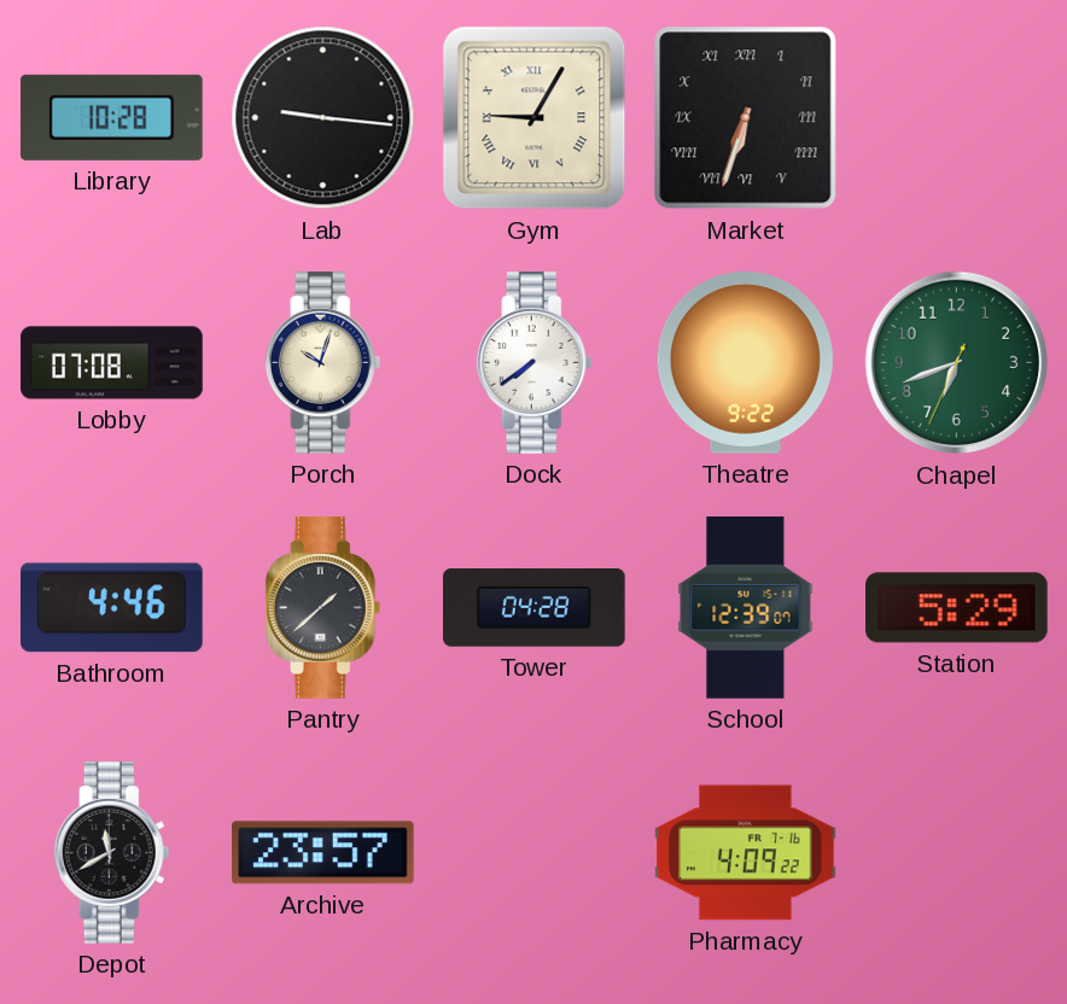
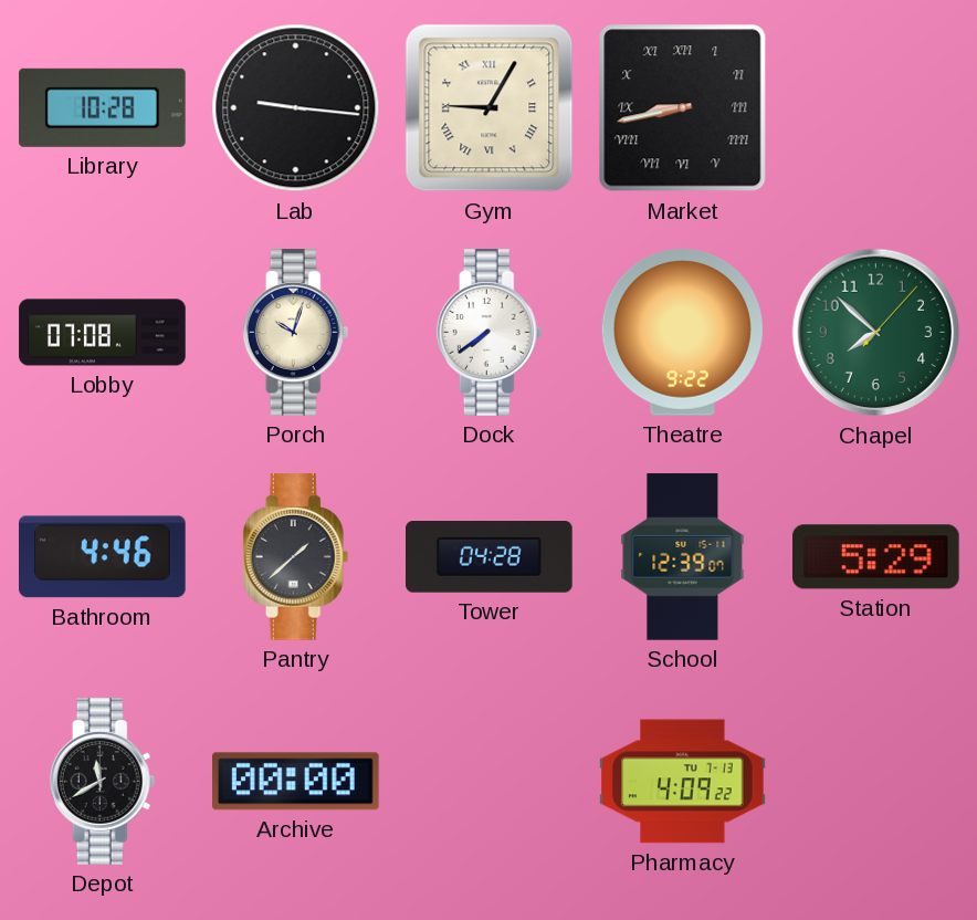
Market: 6:33 -> 8:43
Chapel: 6:41 -> 7:52
Archive: 23:57 -> 00:00
Pharmacy date: FR 7-16 -> TU 7-13
